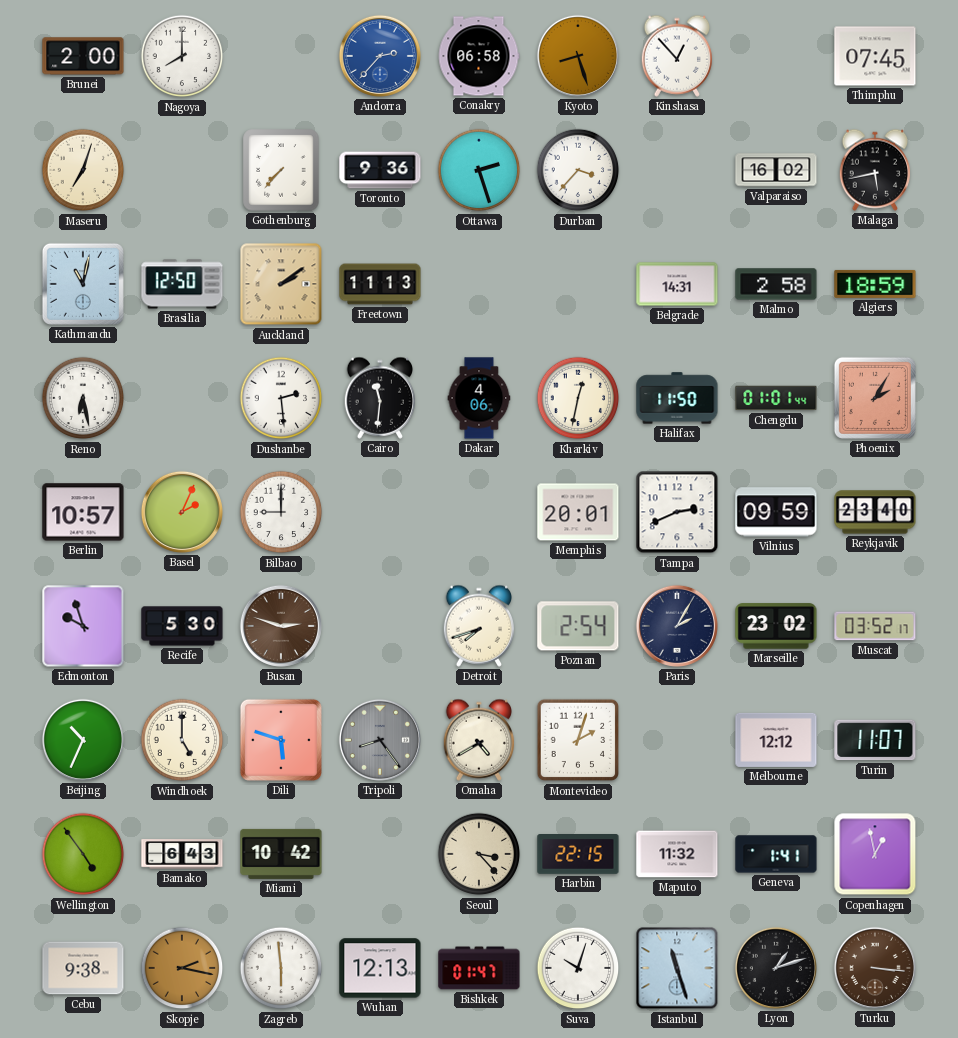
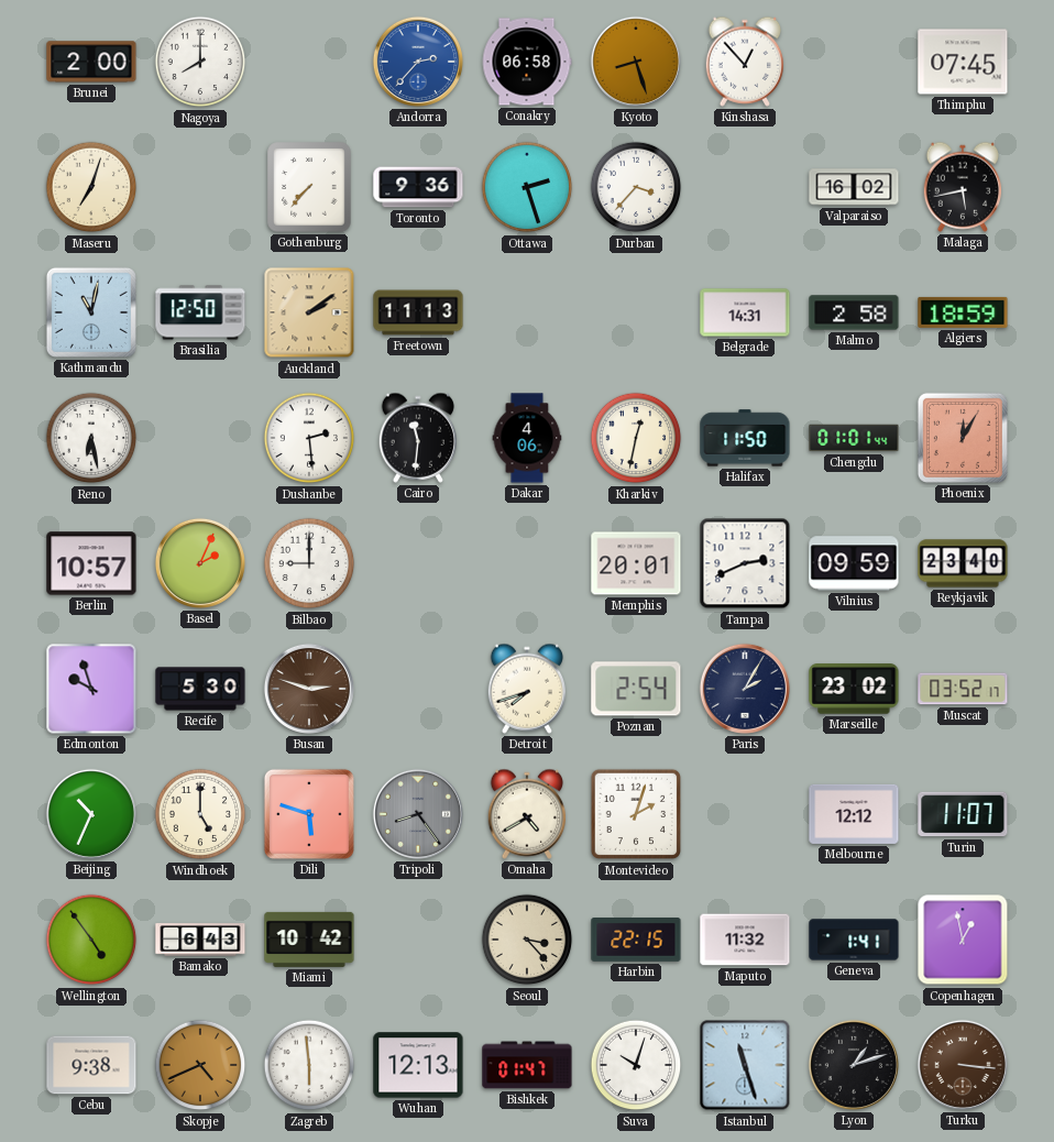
Phoenix: 2:05 -> 12:05
Skopje: 2:17 -> 4:41
